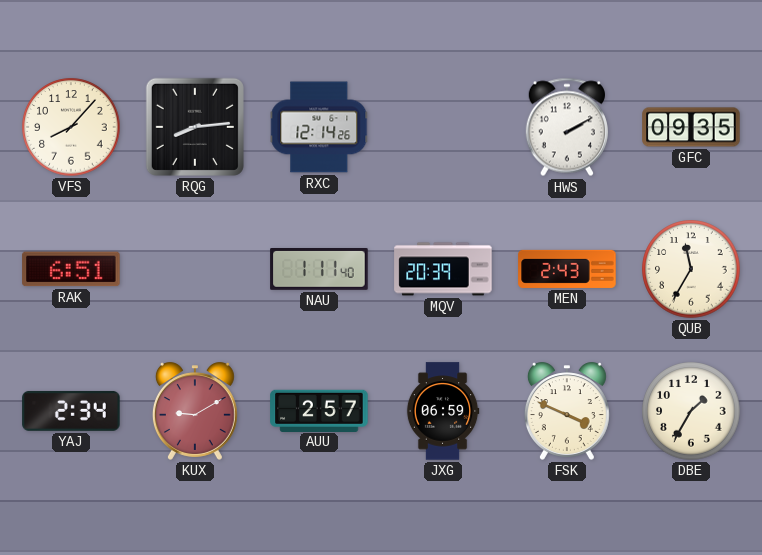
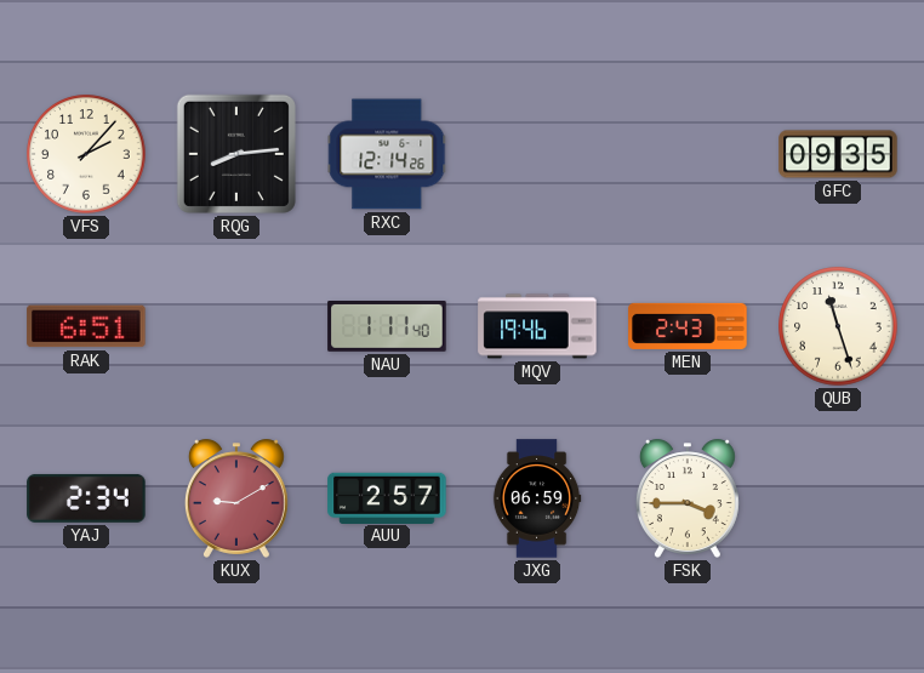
VFS: 8:07 -> 2:07
HWS: 2:10 -> none
MQV: 20:39 -> 19:46
QUB: 11:35 -> 11:27
FSK: 3:49 -> 3:45
DBE: 1:35 -> none
